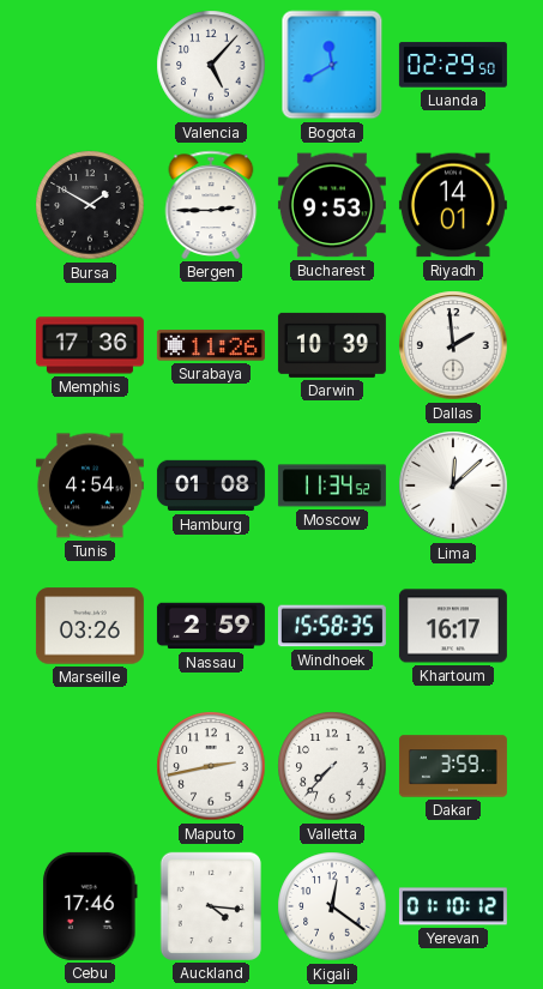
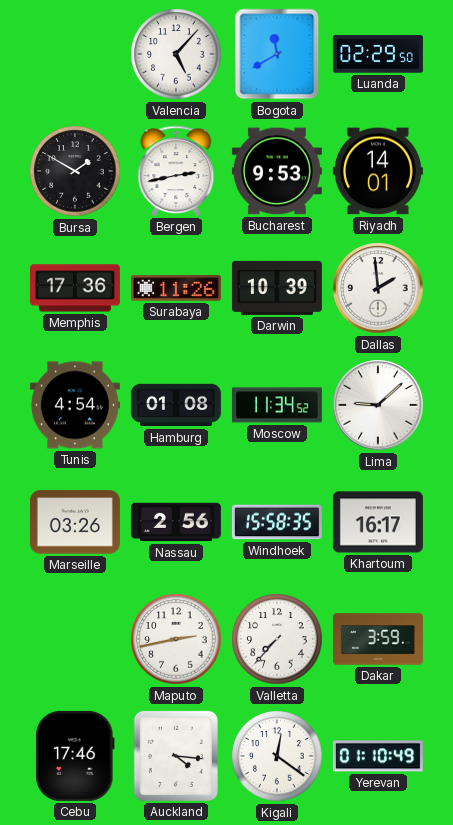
Bergen: 2:45 -> 2:43
Lima: 12:08 -> 9:08
Nassau: 2:59 -> 2:56
Yerevan: 01:10:12 -> 01:10:49
